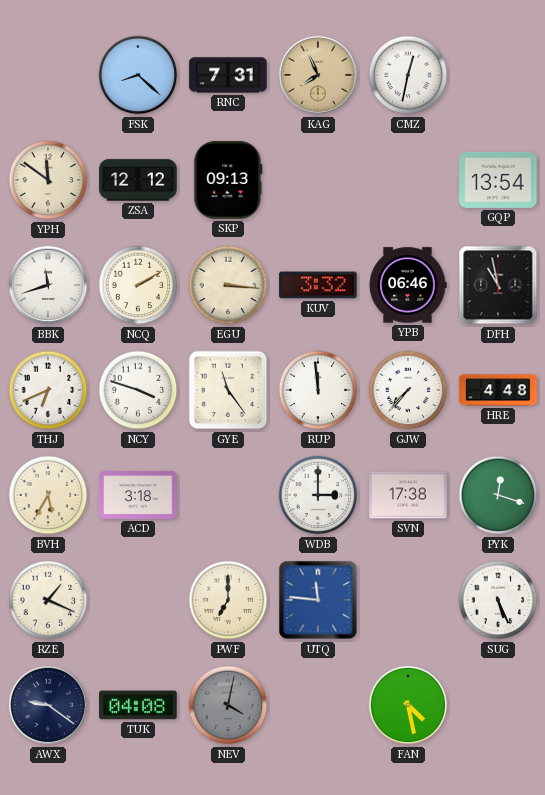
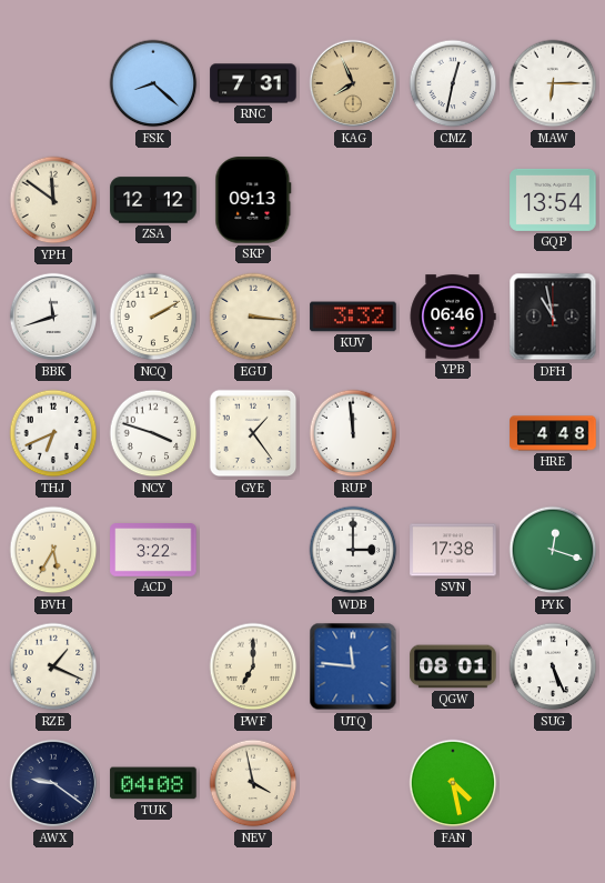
MAW: none -> 6:15
GYE: 11:24 -> 1:24
GJW: 7:37 -> none
ACD: 3:18 -> 3:22
QGW: none -> 08:01
NEV: 4:02 -> 3:58
NEV dial: grey -> cream
